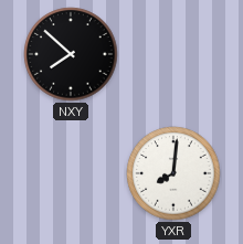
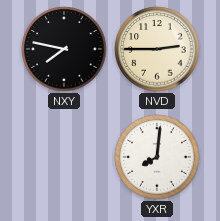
NXY: 7:52 -> 7:47
NVD: none -> 2:45
